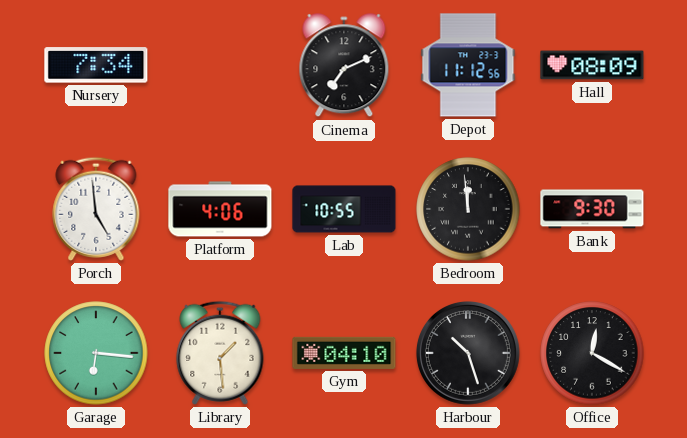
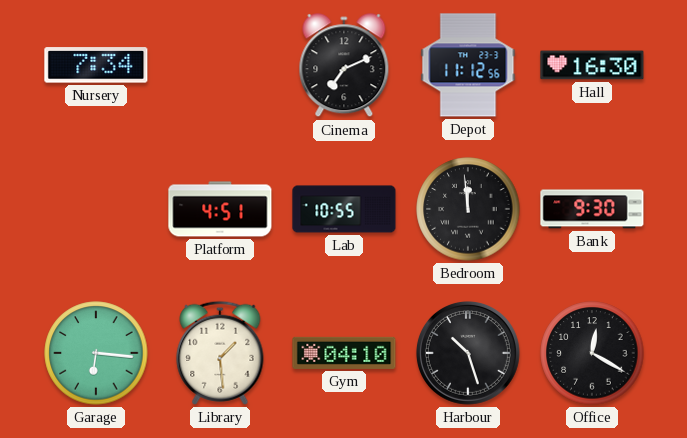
Hall: 08:09 -> 16:30
Porch: 4:59 -> none
Platform: 4:06 -> 4:51
